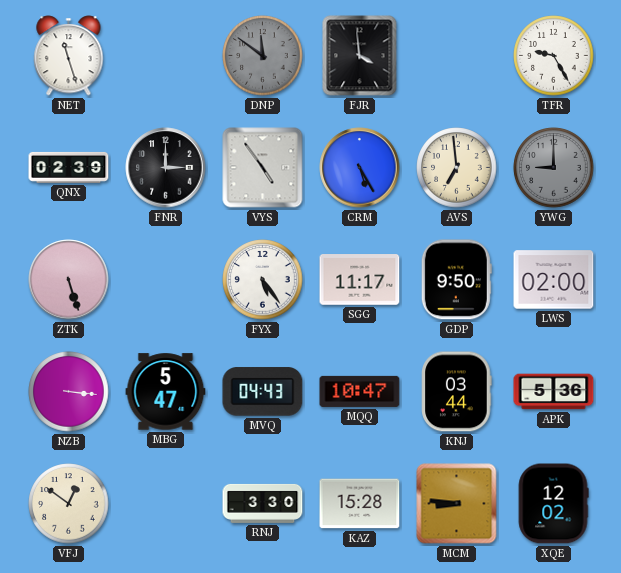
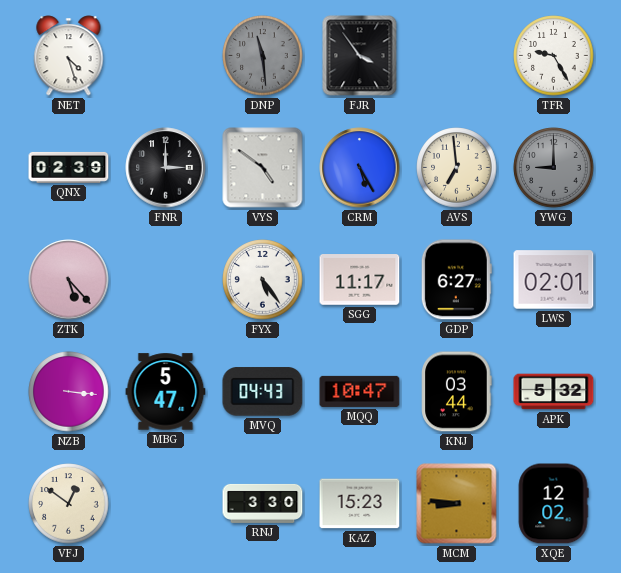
NET: 11:27 -> 4:27
DNP: 11:51 -> 11:29
FJR: 3:59 -> 3:54
VYS: 4:54 -> 4:51
ZTK: 5:27 -> 5:23
GDP: 9:50 -> 6:27
LWS: 02:00 -> 02:01
APK: 5:36 -> 5:32
KAZ: 15:28 -> 15:23
